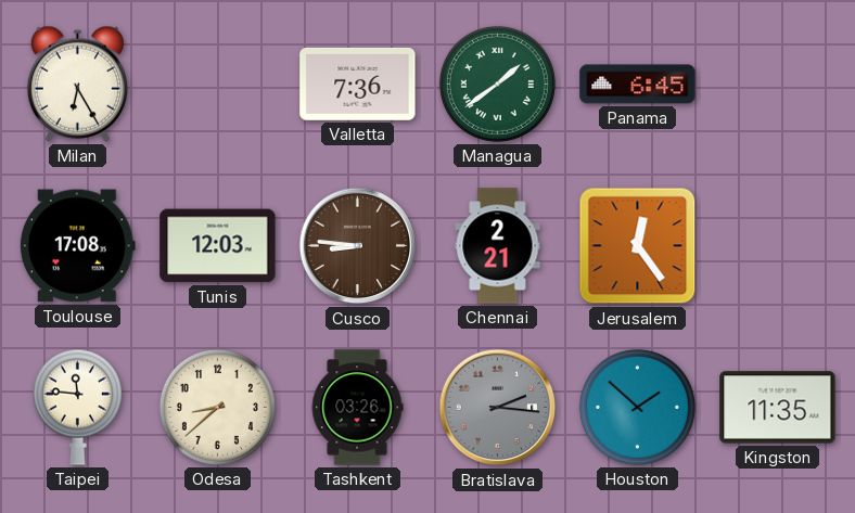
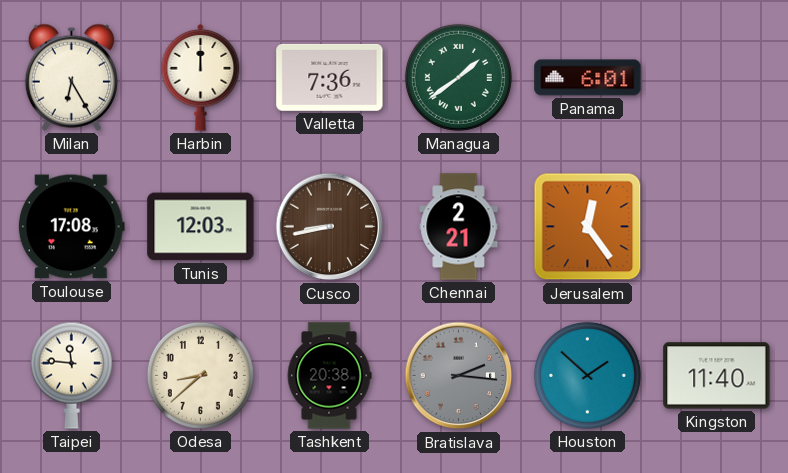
Harbin: none -> 12:00
Panama: 6:45 -> 6:01
Cusco: 8:46 -> 8:43
Tashkent: 03:26 -> 20:38
Kingston: 11:35 -> 11:40
